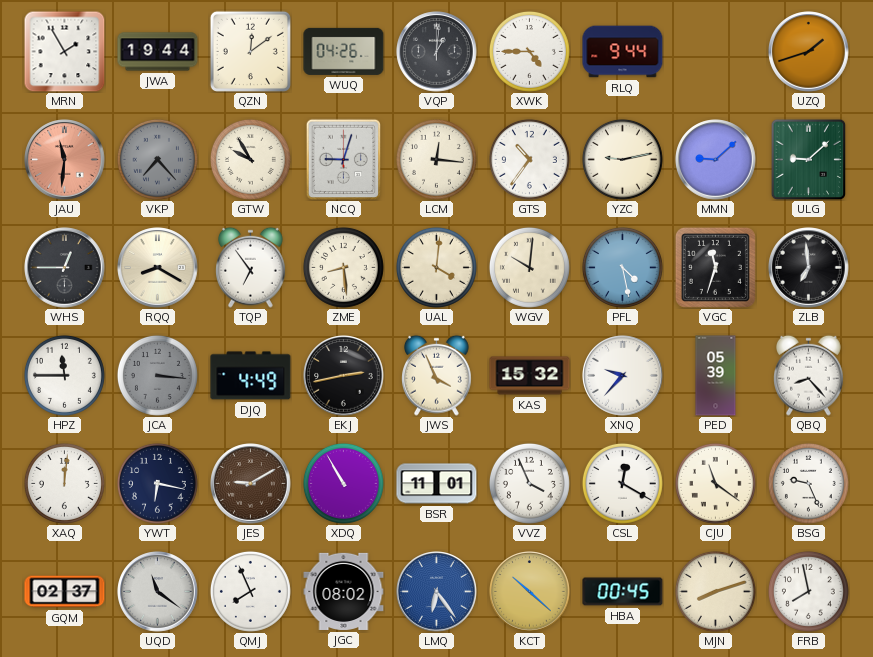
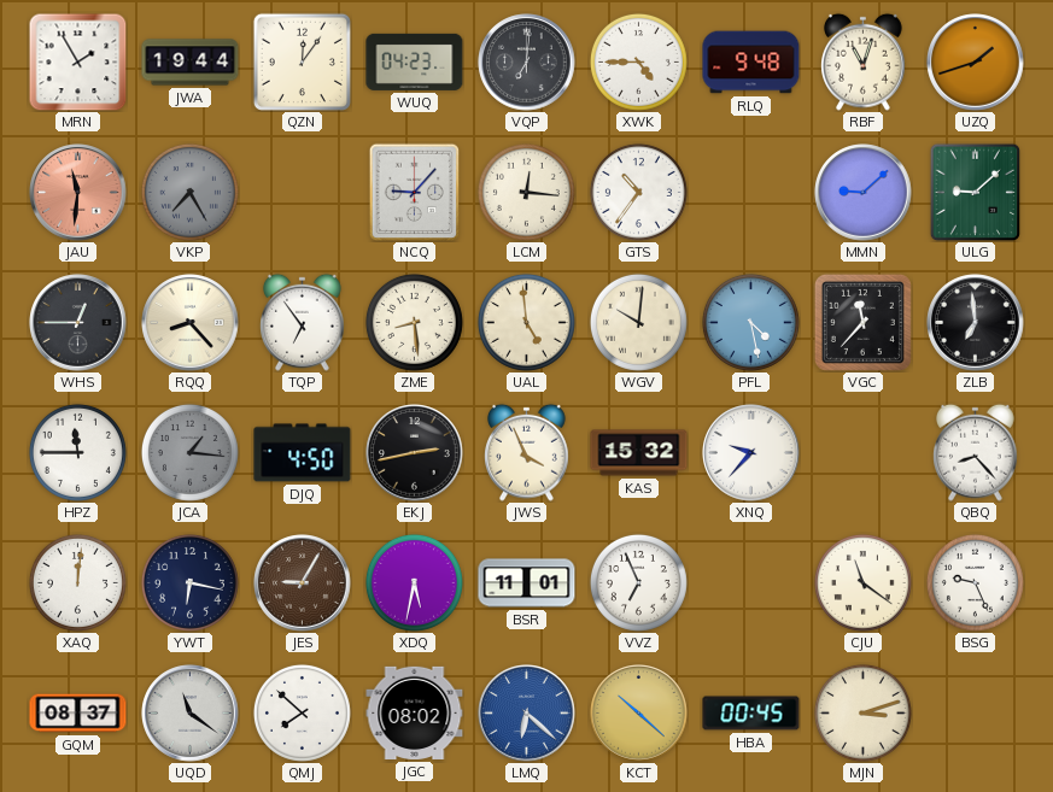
QZN: 12:09 -> 12:06
WUQ: 04:26 -> 04:23
VQP: 1:01 -> 7:01
RLQ: 9:44 -> 9:48
RBF: none -> 11:03
VKP: 7:23 -> 7:25
GTW: 9:55 -> none
NCQ: 9:03 -> 9:07
YZC: 9:13 -> none
RQQ: 8:20 -> 8:23
UAL: 4:01 -> 4:59
VGC: 11:33 -> 11:37
JCA: 3:16 -> 1:16
DJQ: 4:49 -> 4:50
PED: 05:39 -> none
JES: 9:10 -> 9:05
XDQ: 10:55 -> 5:32
VVZ: 3:56 -> 6:56
CSL: 12:20 -> none
GQM: 02:37 -> 08:37
QMJ: 7:56 -> 7:52
LMQ: 6:24 -> 6:22
MJN: 8:12 -> 3:12
FRB: 7:58 -> none
